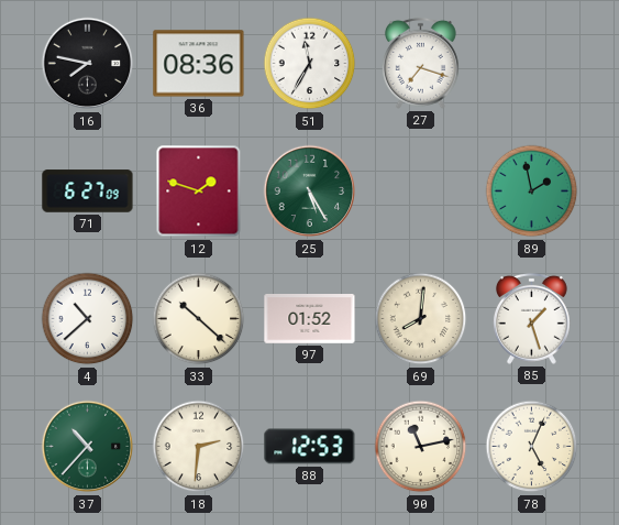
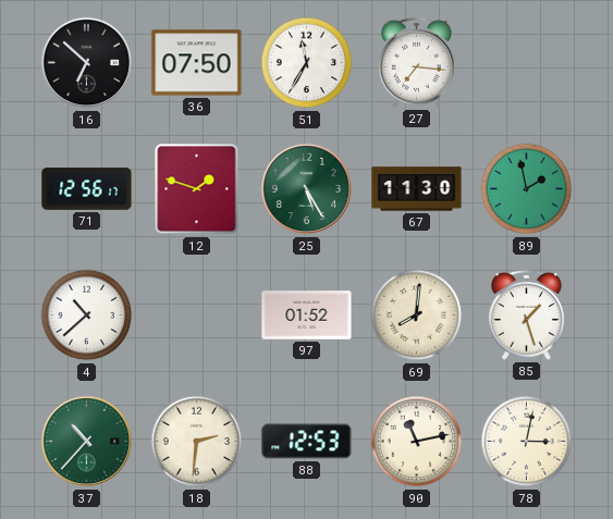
16: 7:47 -> 6:52
36: 08:36 -> 07:50
27: 7:18 -> 7:16
71: 6:27 -> 12:56
67: none -> 11:30
33: 10:22 -> none
78: 5:04 -> 3:02
